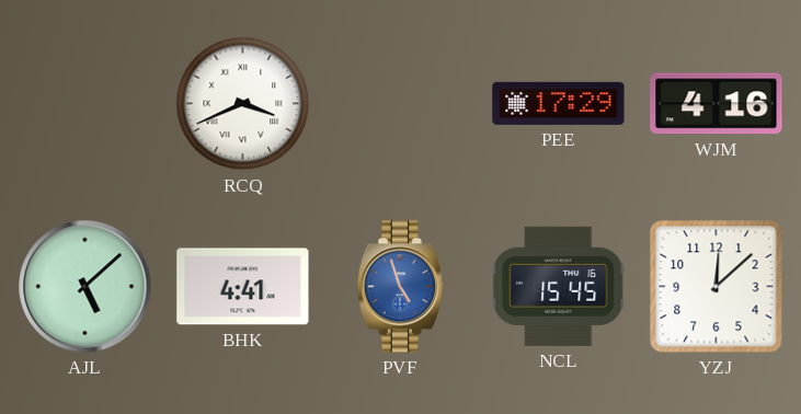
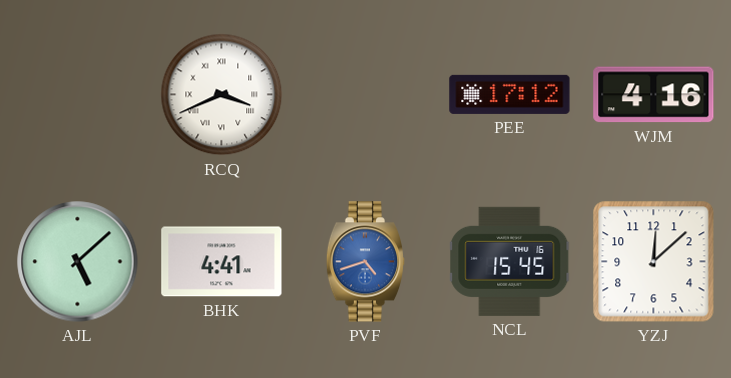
PEE: 17:29 -> 17:12
PVF: 4:57 -> 4:42
